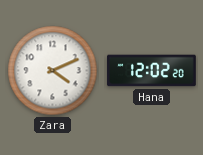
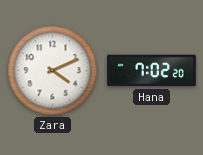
Hana: 12:02 -> 7:02
